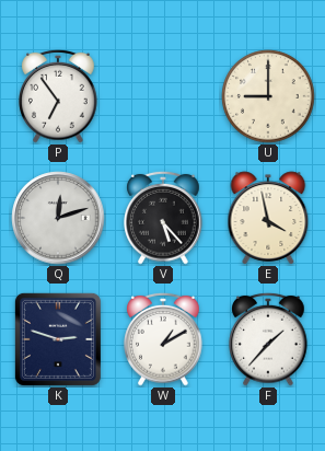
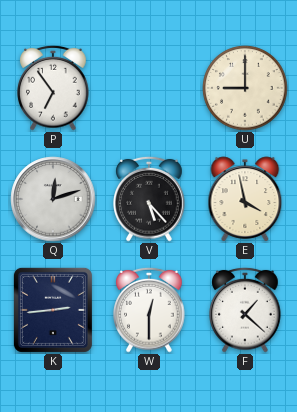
K: 2:48 -> 2:44
W: 1:10 -> 12:30
F: 1:37 -> 1:22
